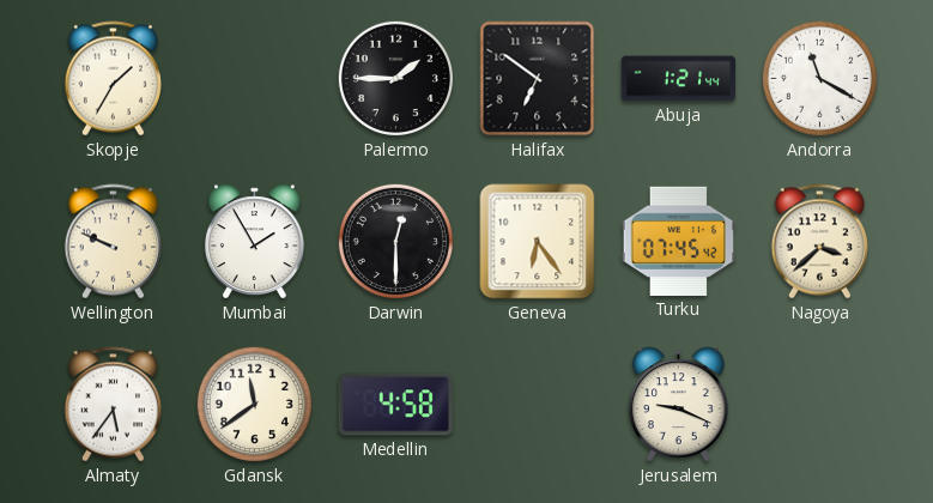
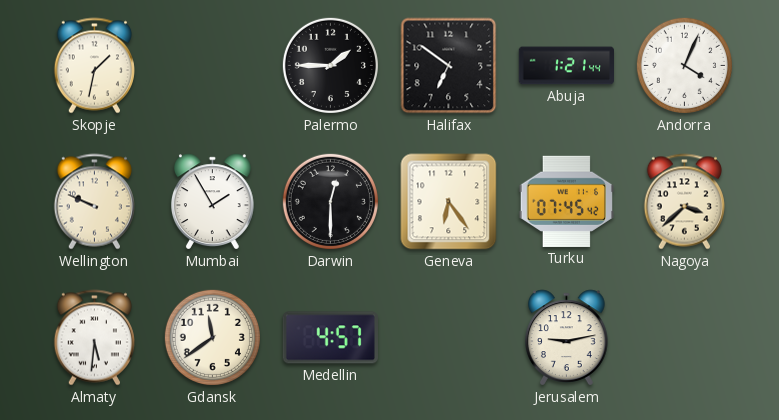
Skopje: 1:35 -> 1:32
Andorra: 11:20 -> 4:04
Almaty: 5:36 -> 5:31
Medellin: 4:58 -> 4:57
Jerusalem: 9:19 -> 9:13
